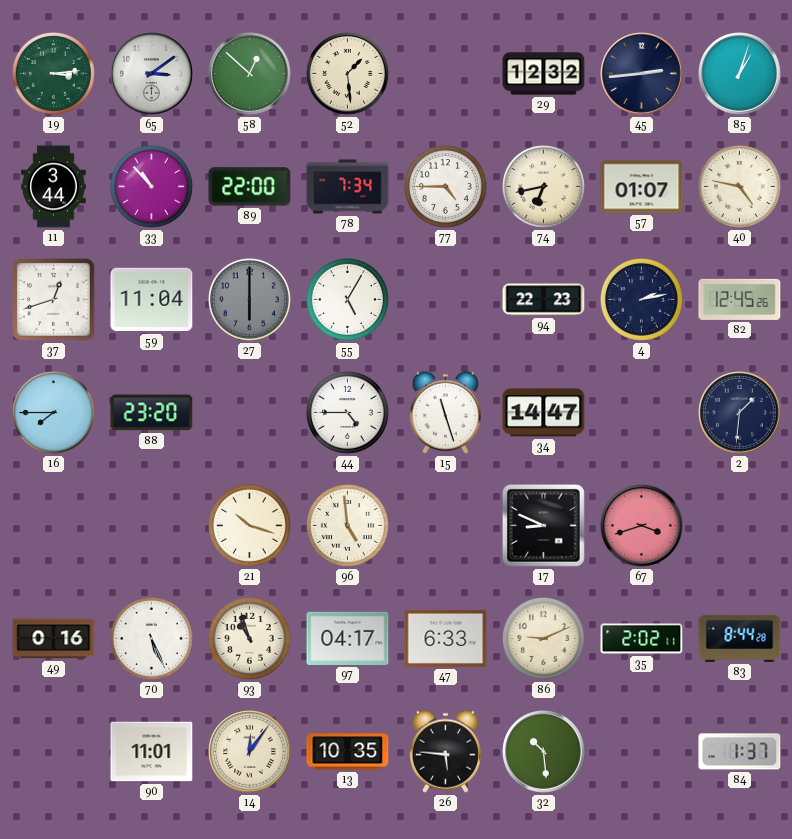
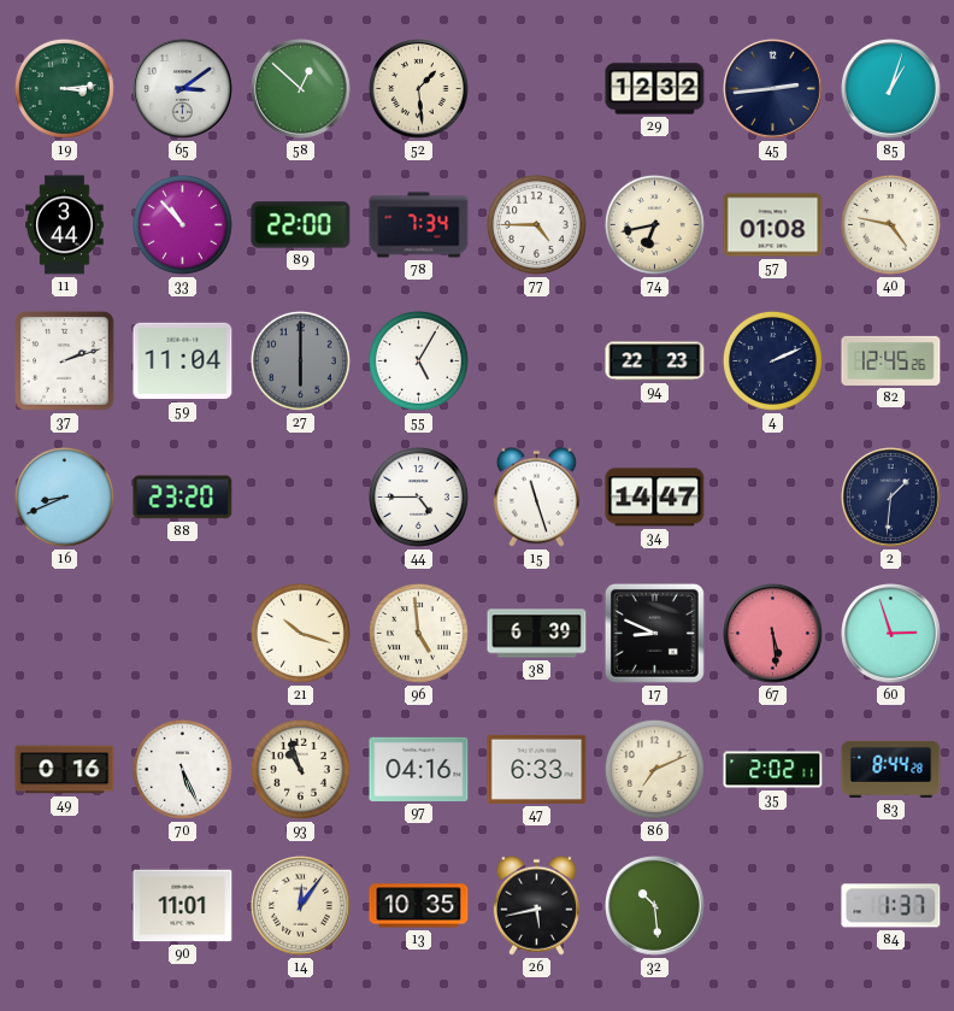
57: 01:07 -> 01:08
37: 12:42 -> 2:12
4: 2:13 -> 2:11
16: 7:45 -> 8:41
38: none -> 6:39
67: 3:42 -> 5:29
60: none -> 2:57
97: 04:17 -> 04:16
86: 9:11 -> 7:11
26: 5:46 -> 5:43
